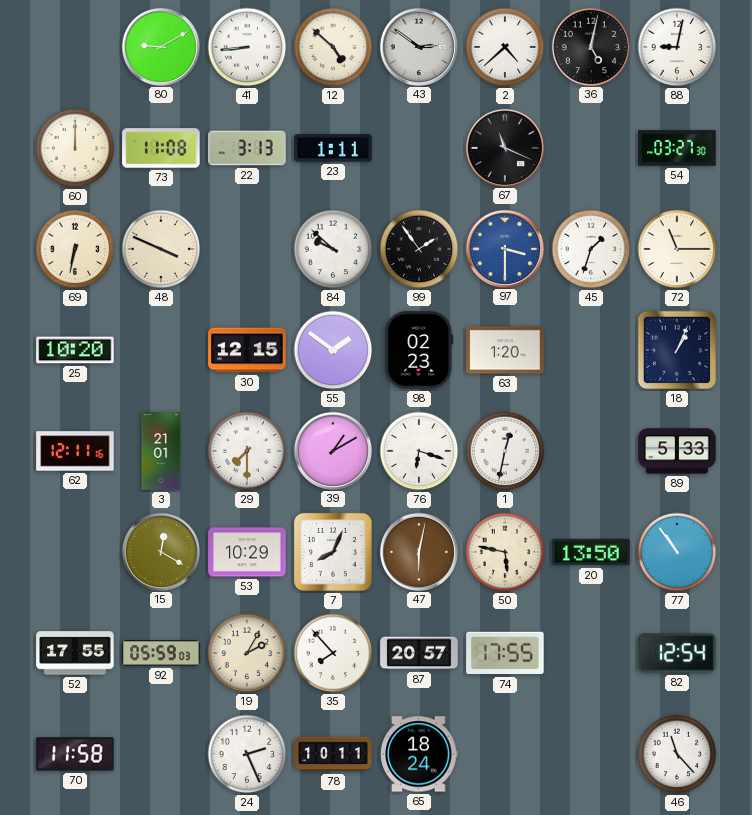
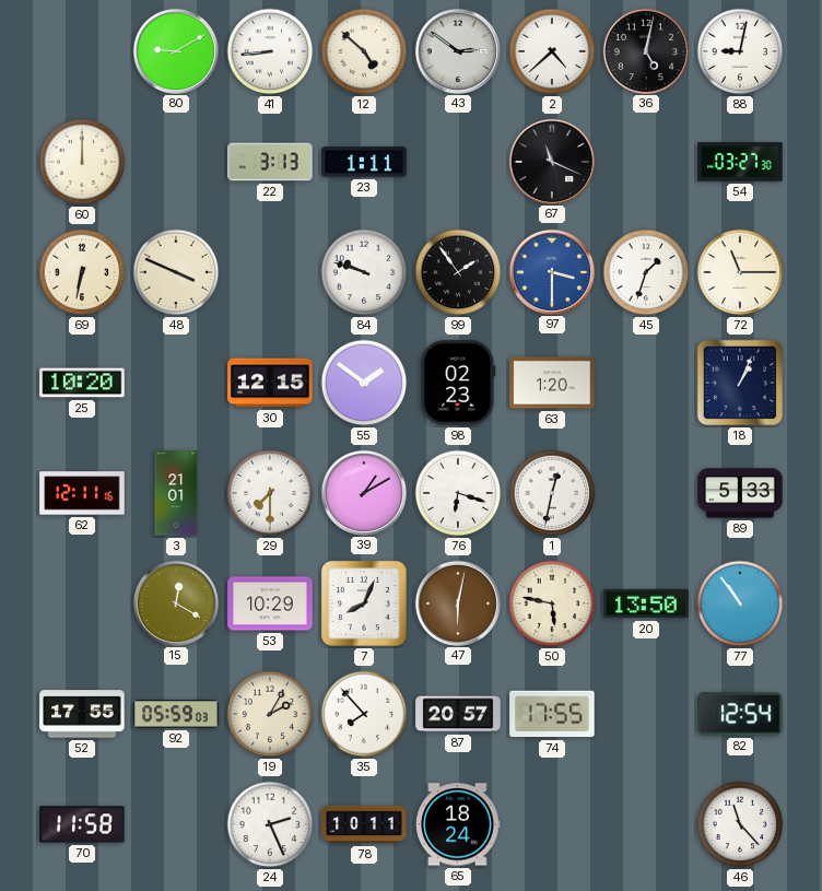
73: 11:08 -> none
84: 9:52 -> 9:48
